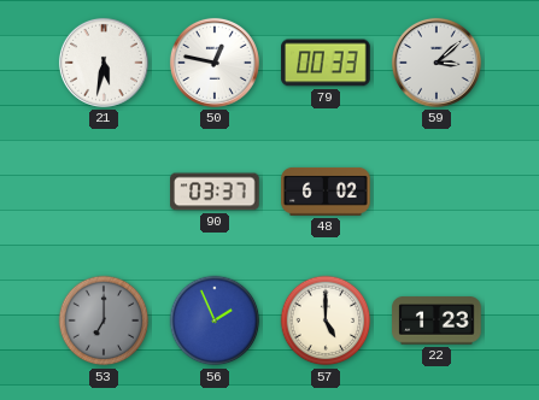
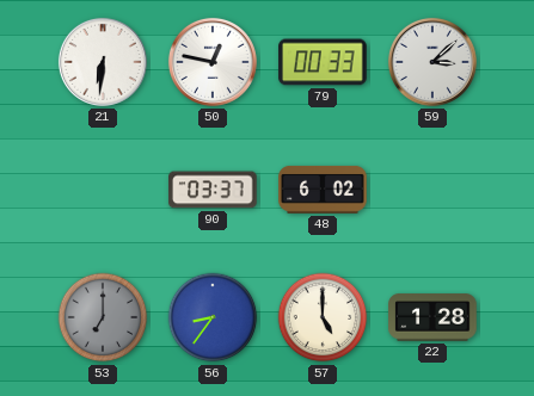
21: 5:32 -> 6:31
56: 1:56 -> 8:36
22: 1:23 -> 1:28
